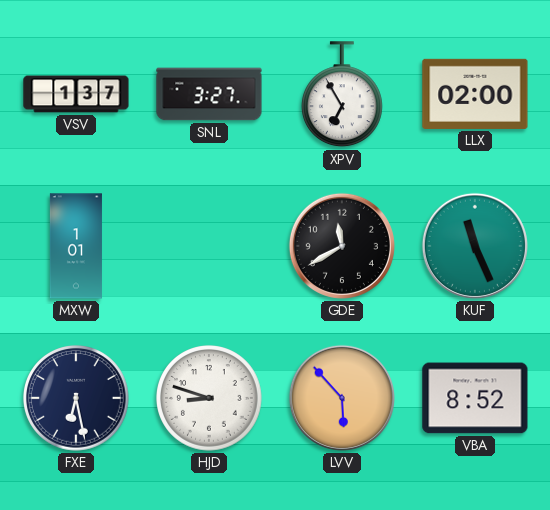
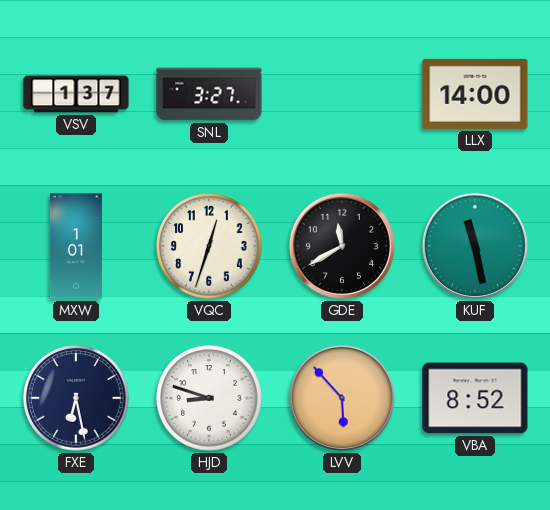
XPV: 6:55 -> none
LLX: 02:00 -> 14:00
VQC: none -> 12:33
KUF: 11:26 -> 11:28
